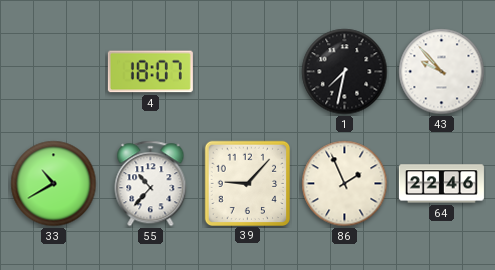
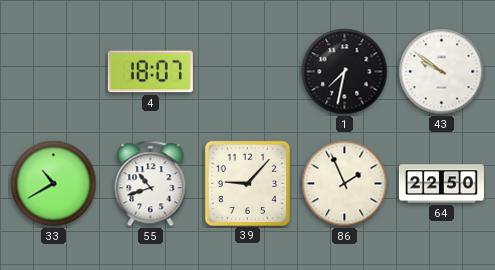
43: 9:53 -> 9:51
55: 10:37 -> 10:42
64: 22:46 -> 22:50
